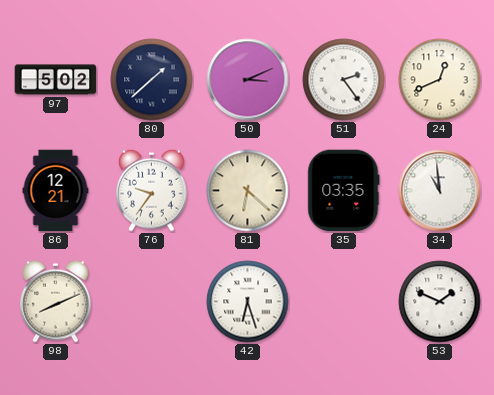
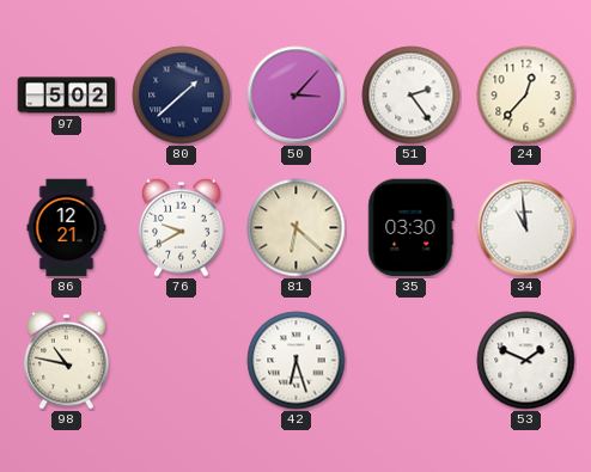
50: 3:11 -> 3:07
24: 12:41 -> 12:37
76: 9:36 -> 9:40
35: 03:35 -> 03:30
98: 8:11 -> 10:47
